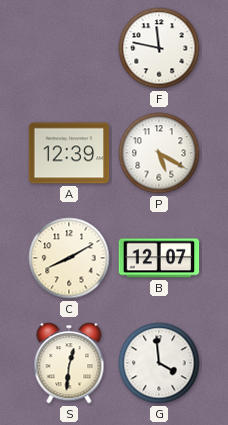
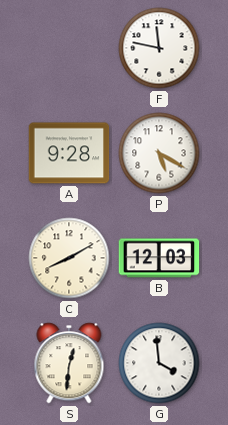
A: 12:39 -> 9:28
B: 12:07 -> 12:03
